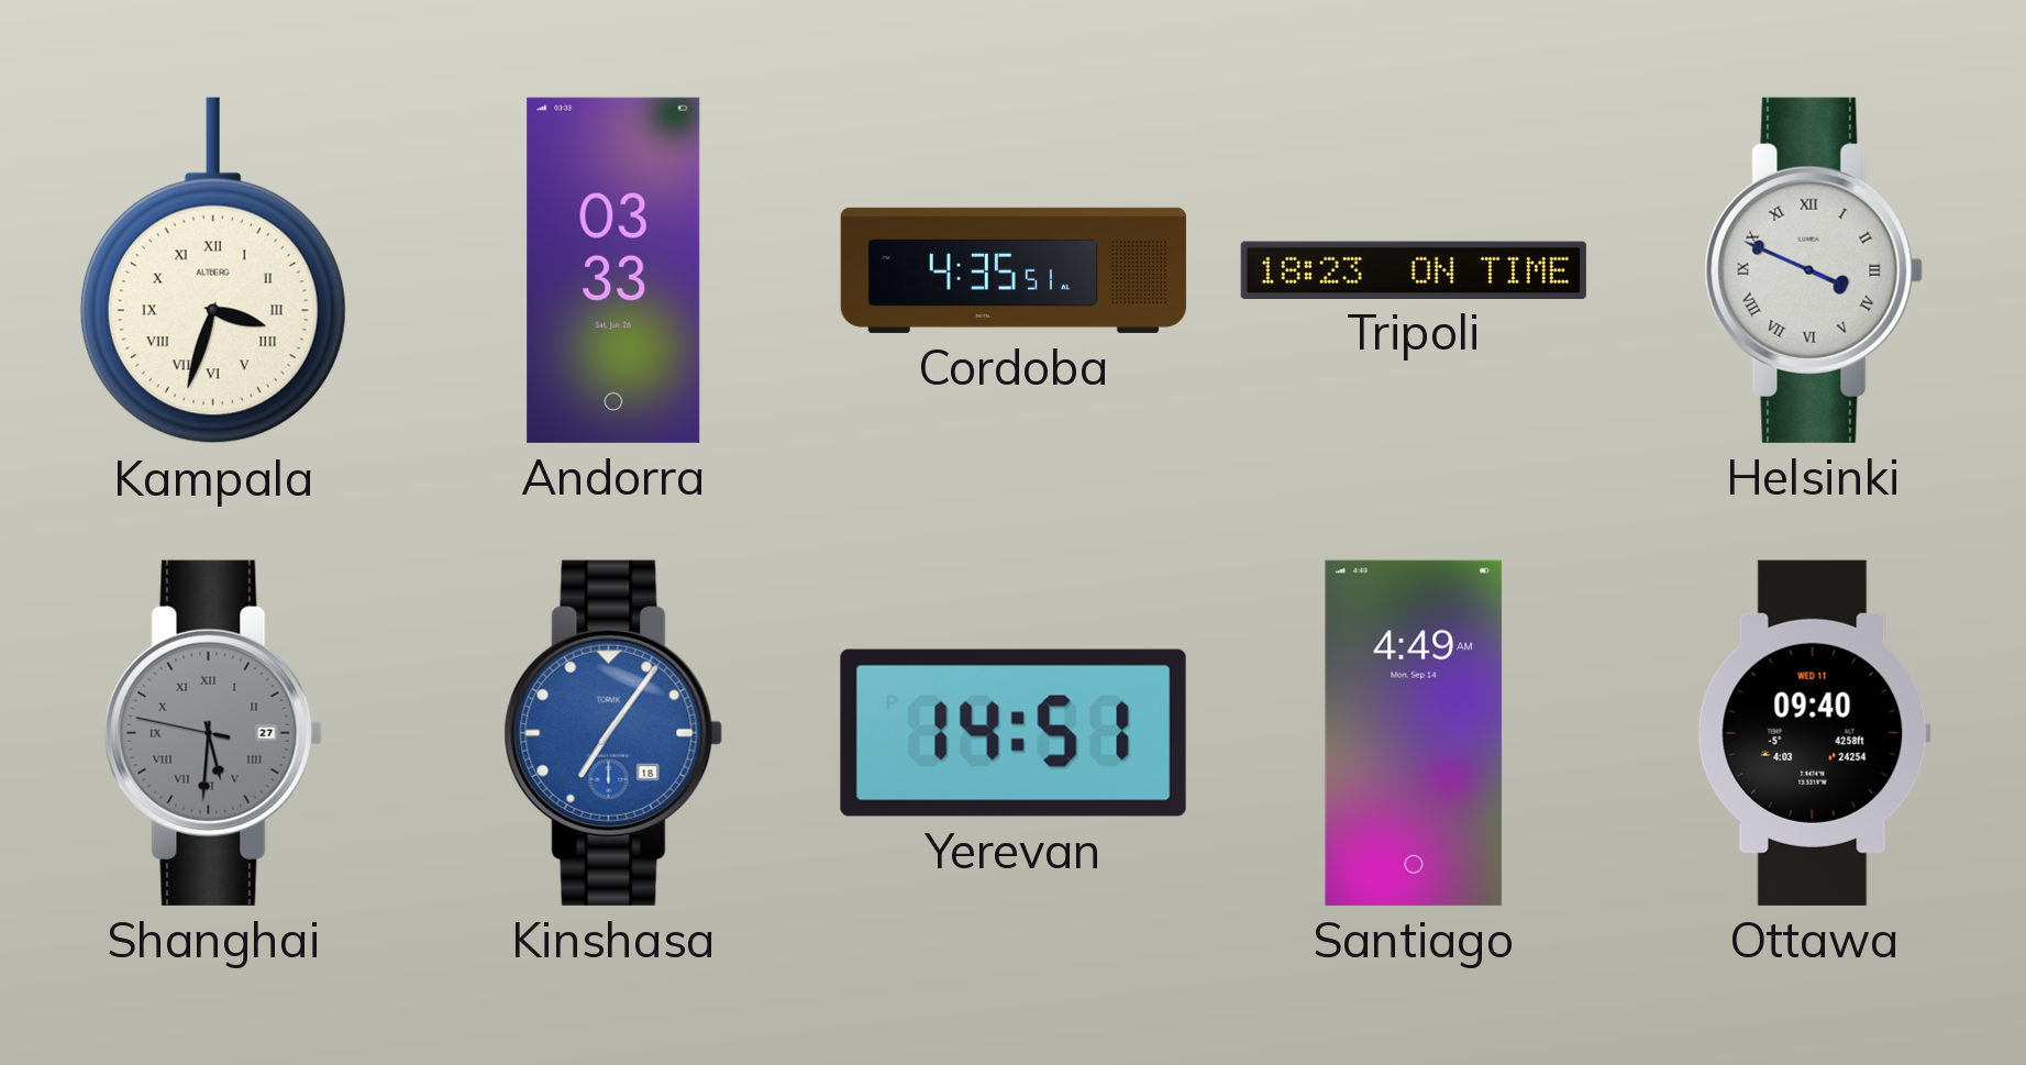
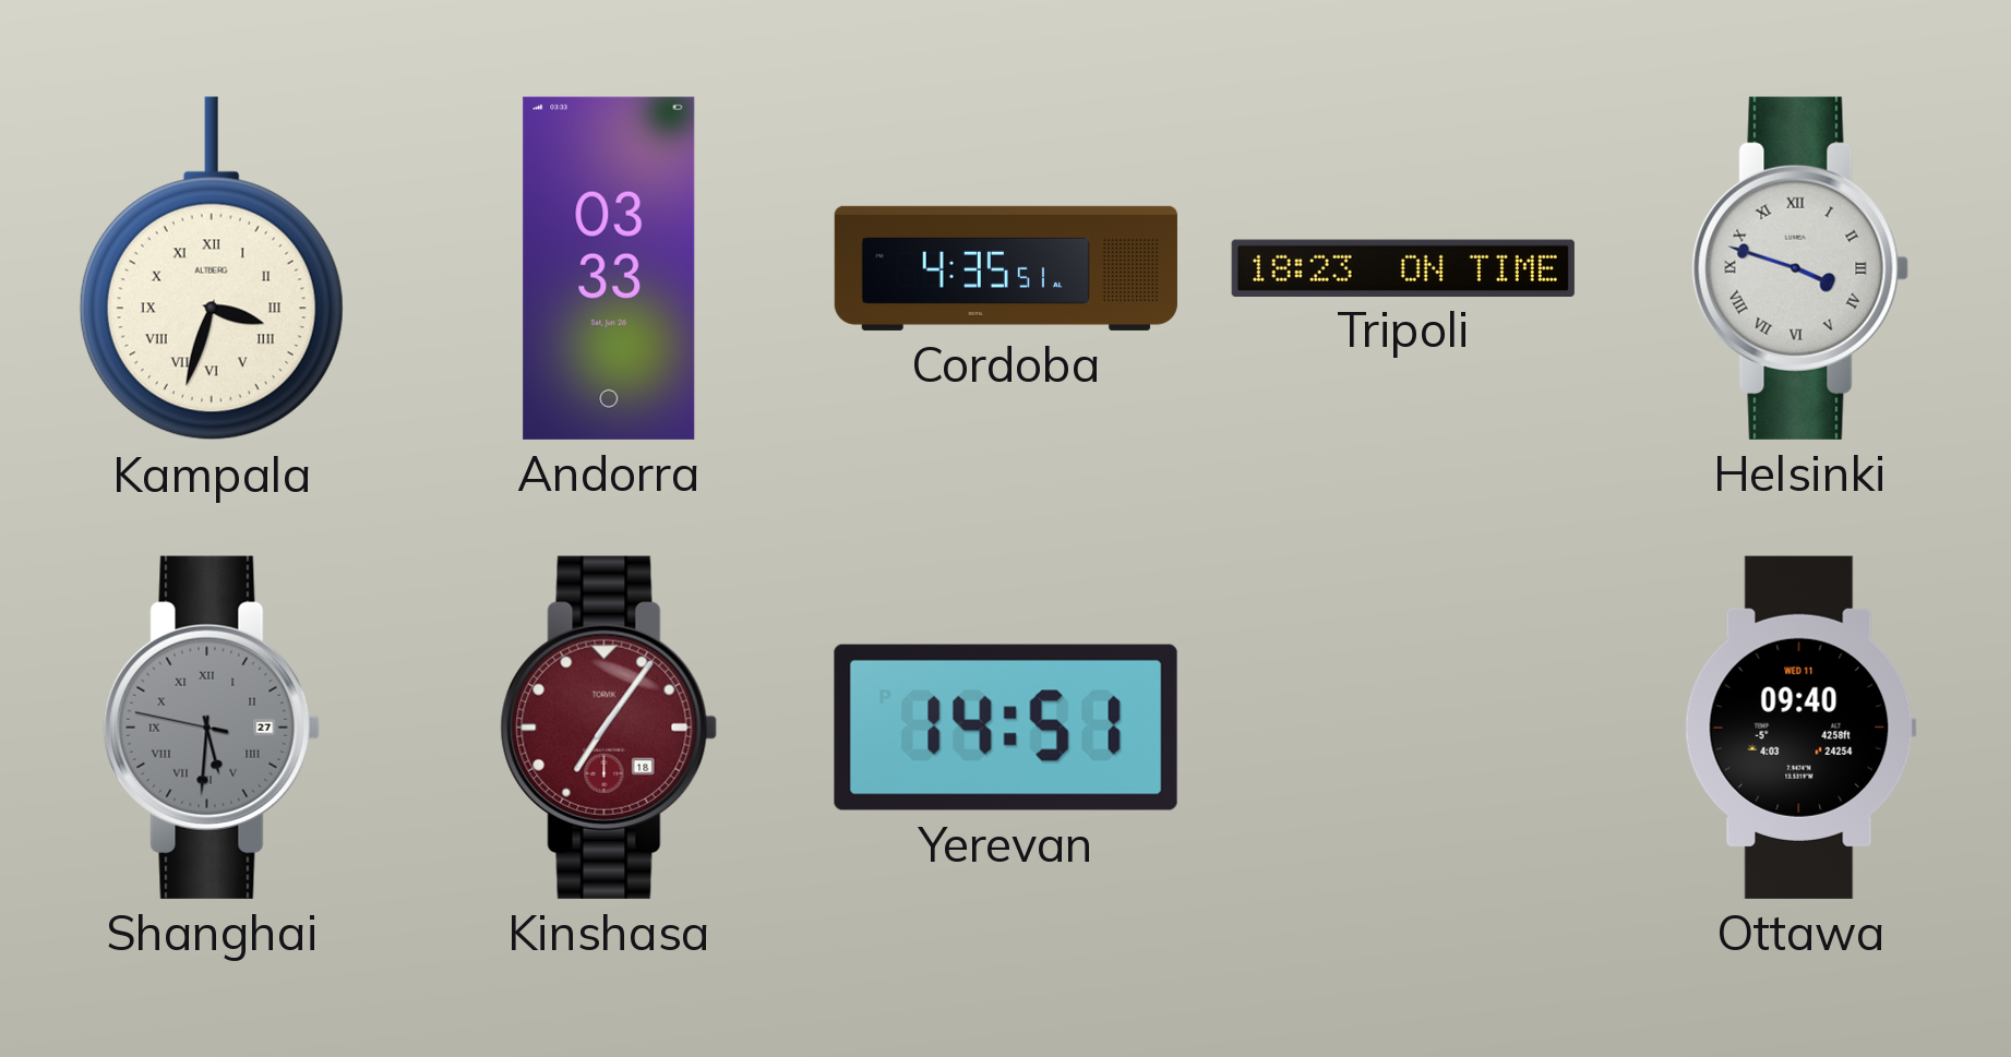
Helsinki: 3:49 -> 3:48
Kinshasa dial: blue -> burgundy
Santiago: 4:49 -> none
